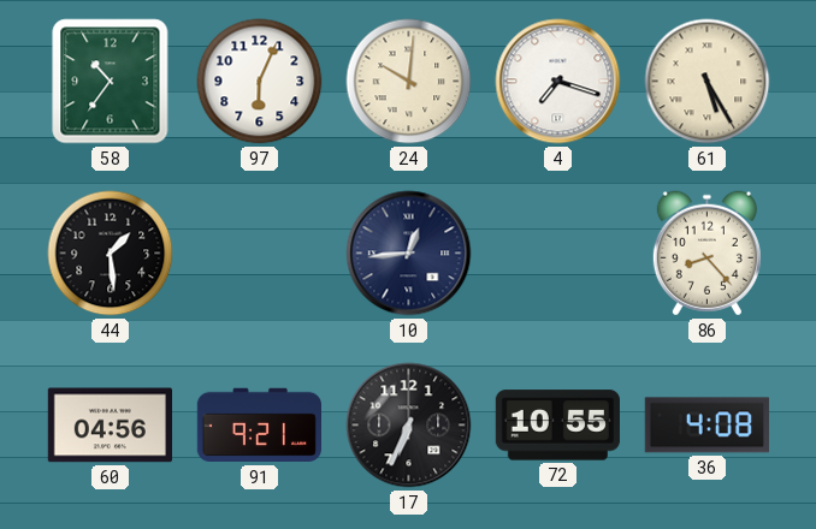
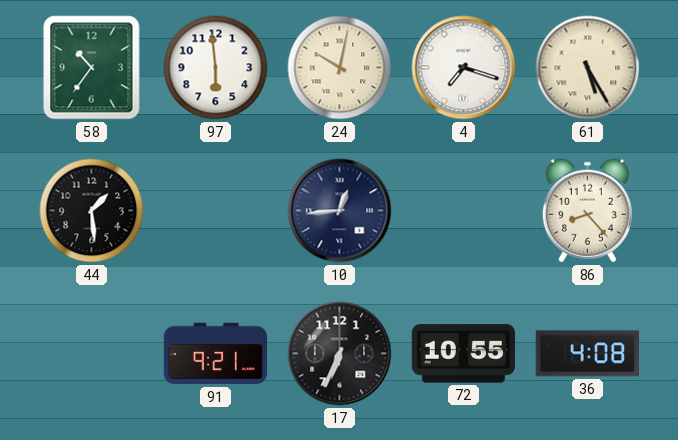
97: 6:04 -> 5:59
24: 10:01 -> 10:02
60: 04:56 -> none
